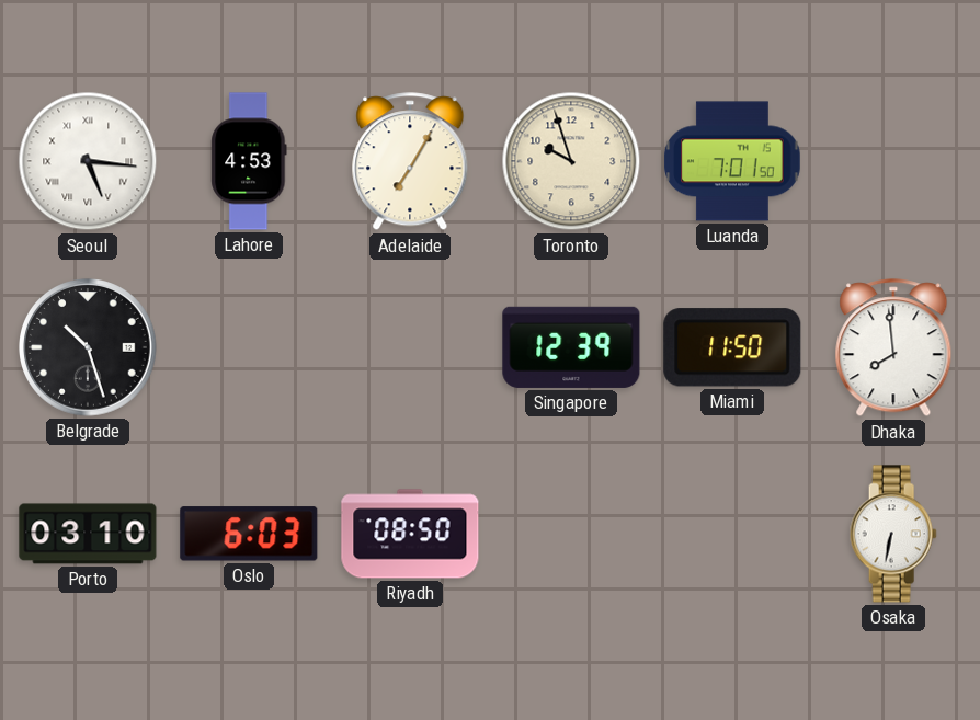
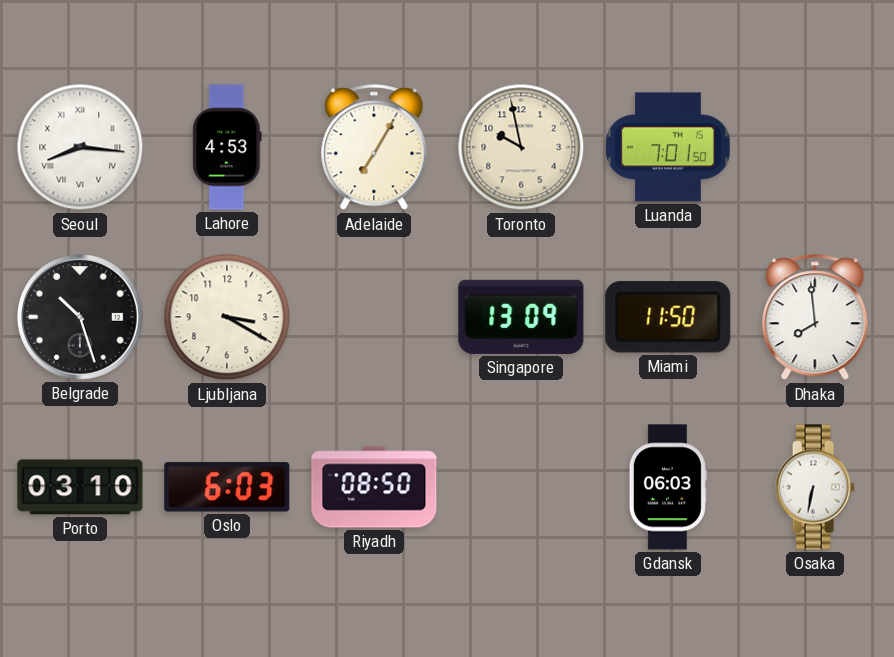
Seoul: 5:16 -> 8:16
Toronto: 9:57 -> 9:58
Ljubljana: none -> 3:20
Singapore: 12:39 -> 13:09
Gdansk: none -> 06:03
